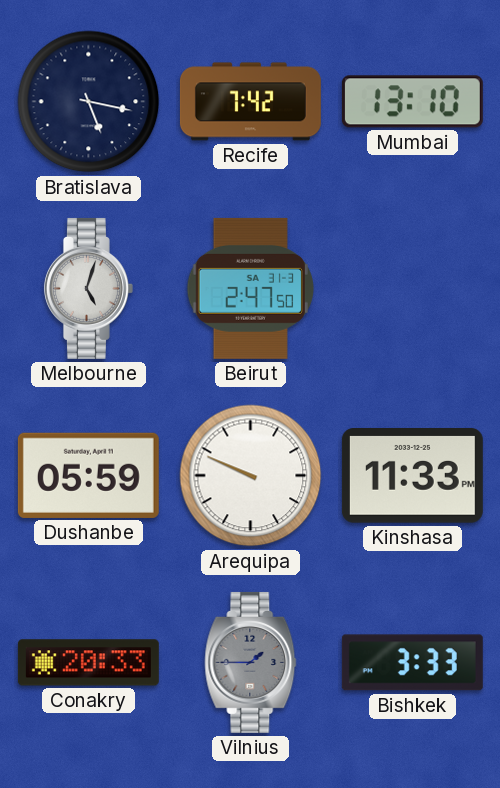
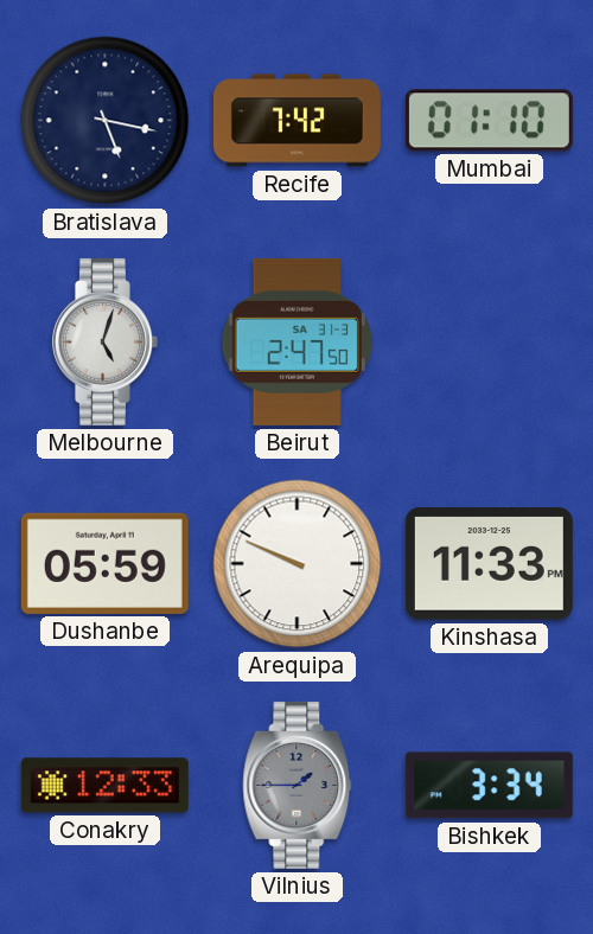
Mumbai: 13:10 -> 01:10
Conakry: 20:33 -> 12:33
Bishkek: 3:33 -> 3:34
